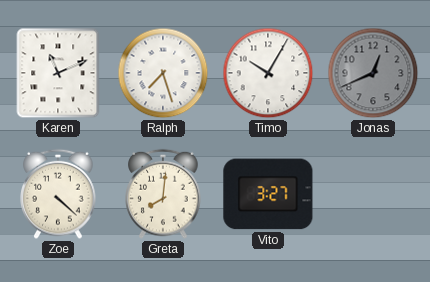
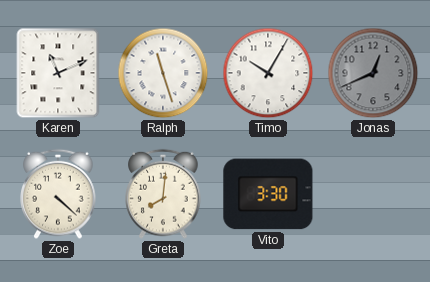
Ralph: 7:27 -> 11:27
Vito: 3:27 -> 3:30
